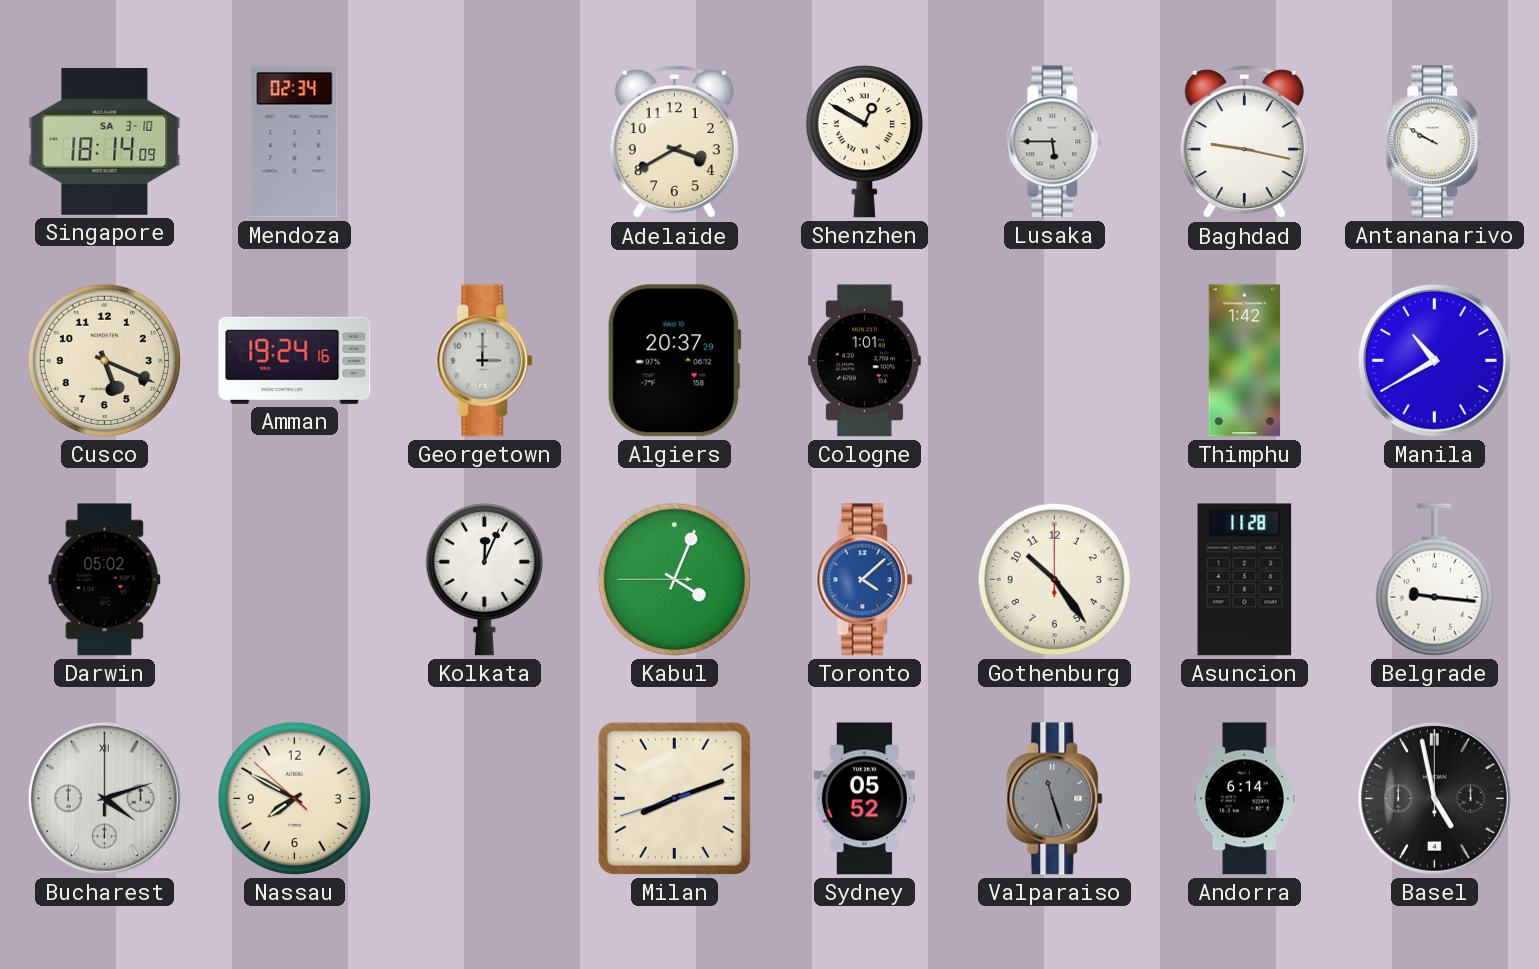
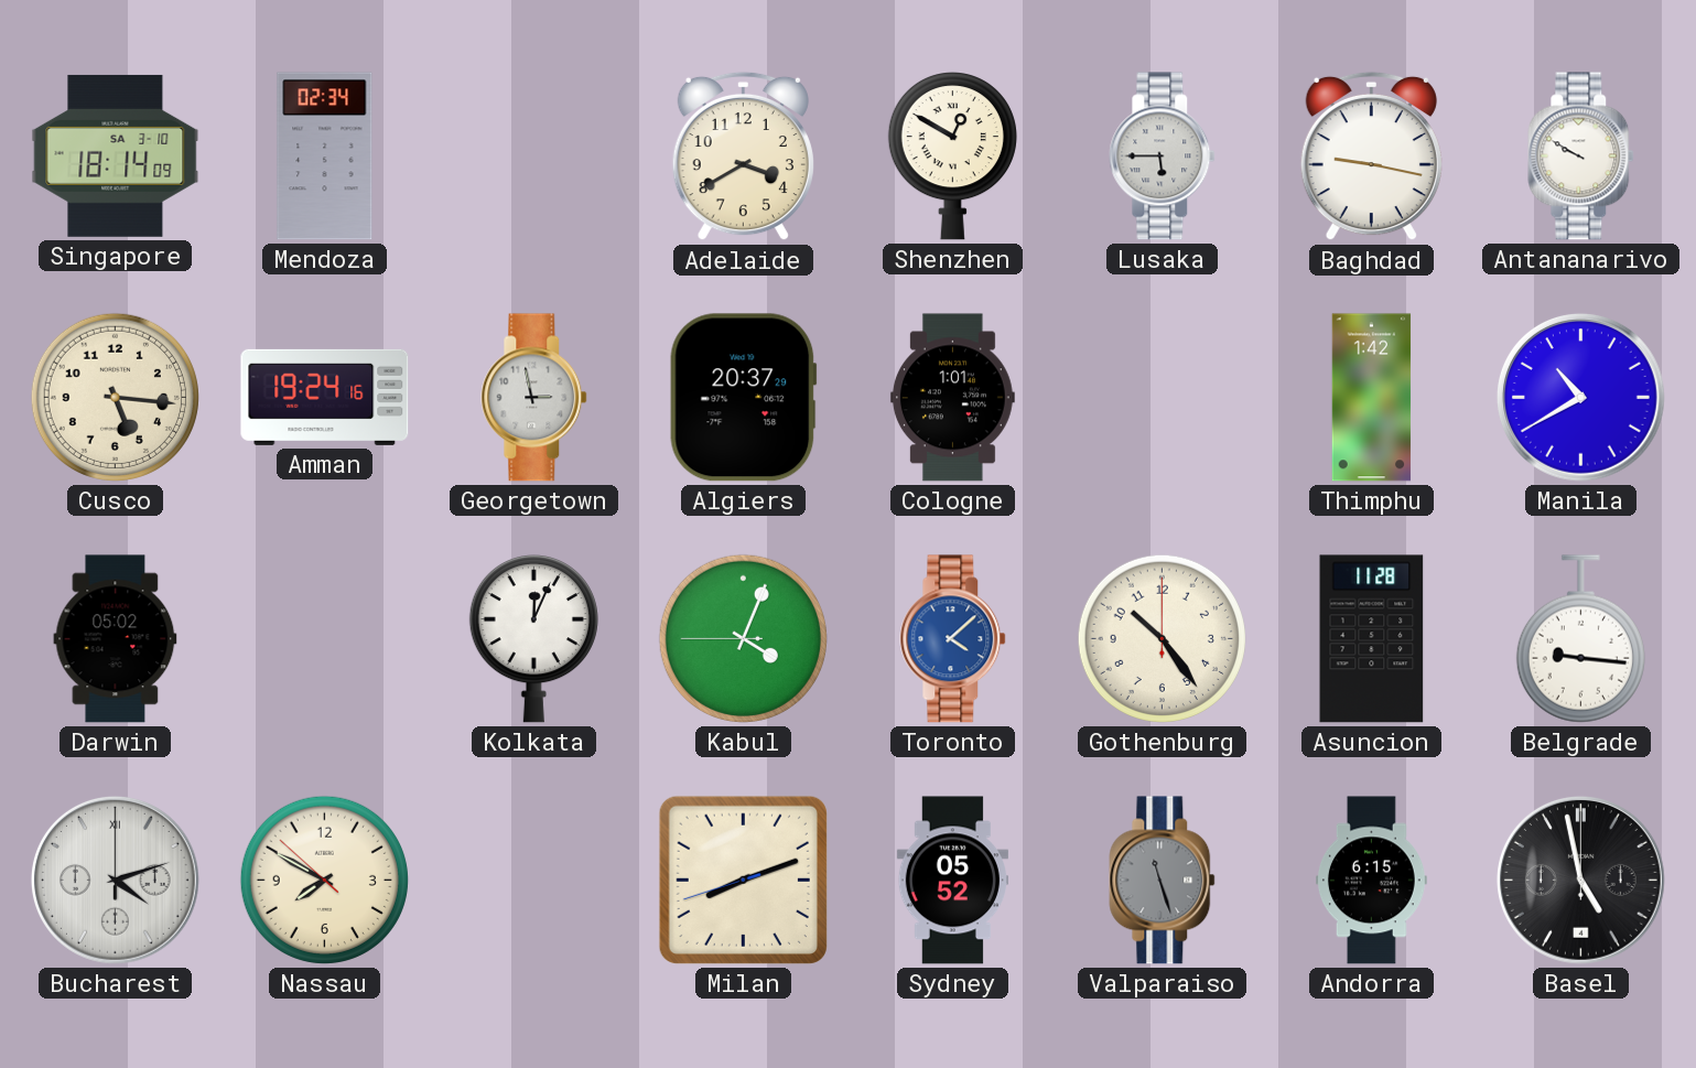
Cusco: 5:19 -> 5:16
Georgetown: 3:00 -> 2:58
Andorra: 6:14 -> 6:15
